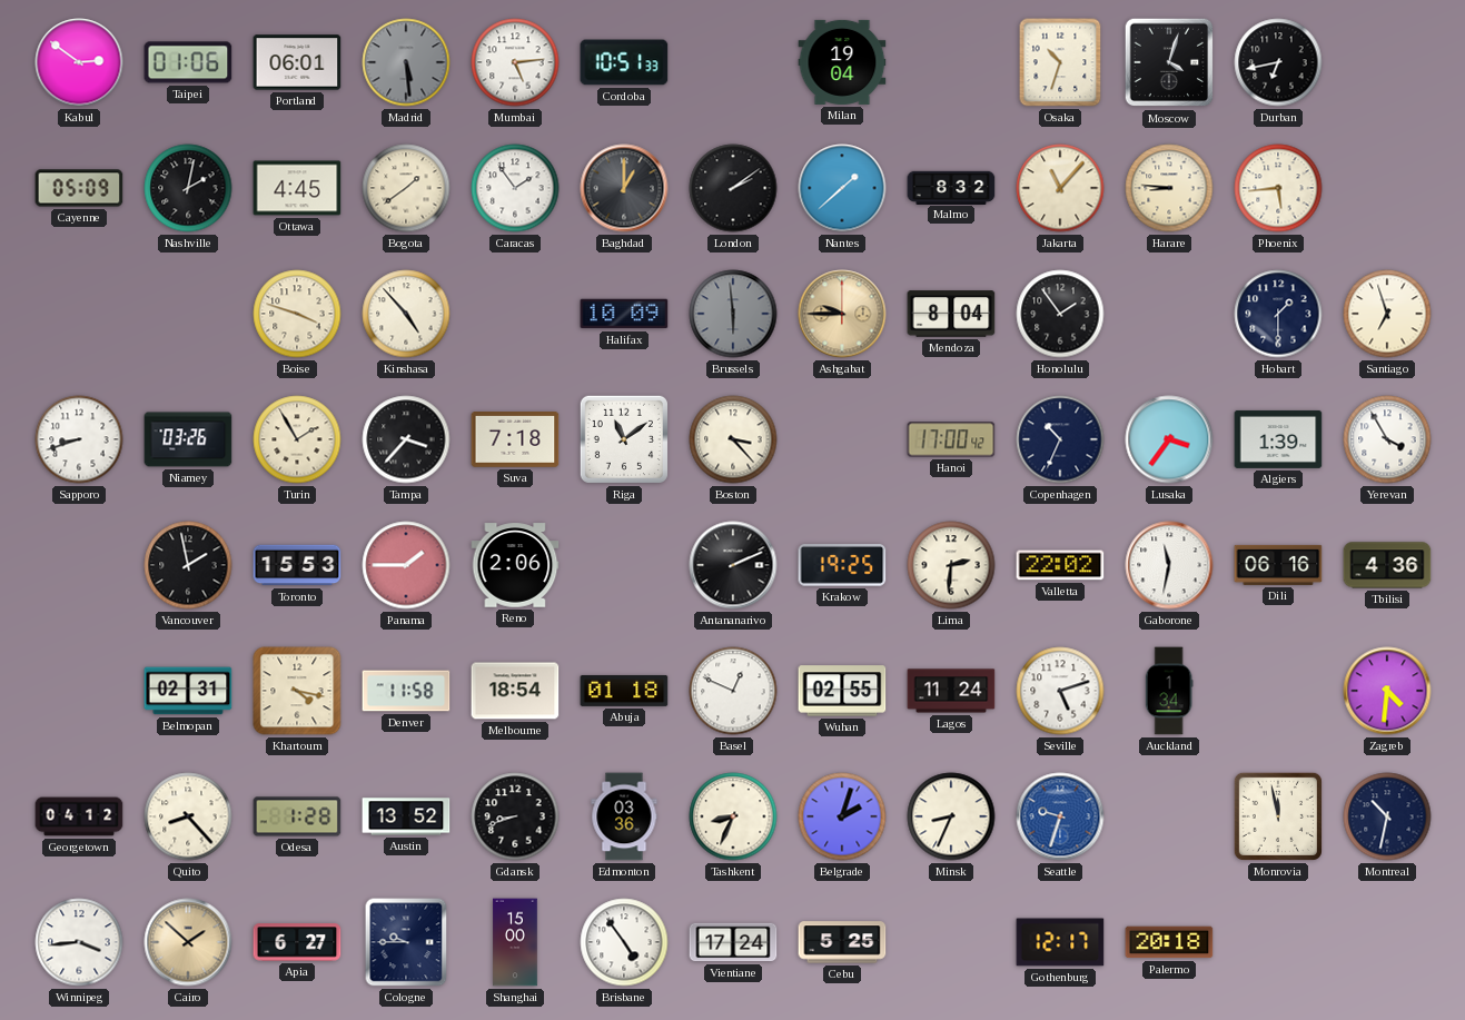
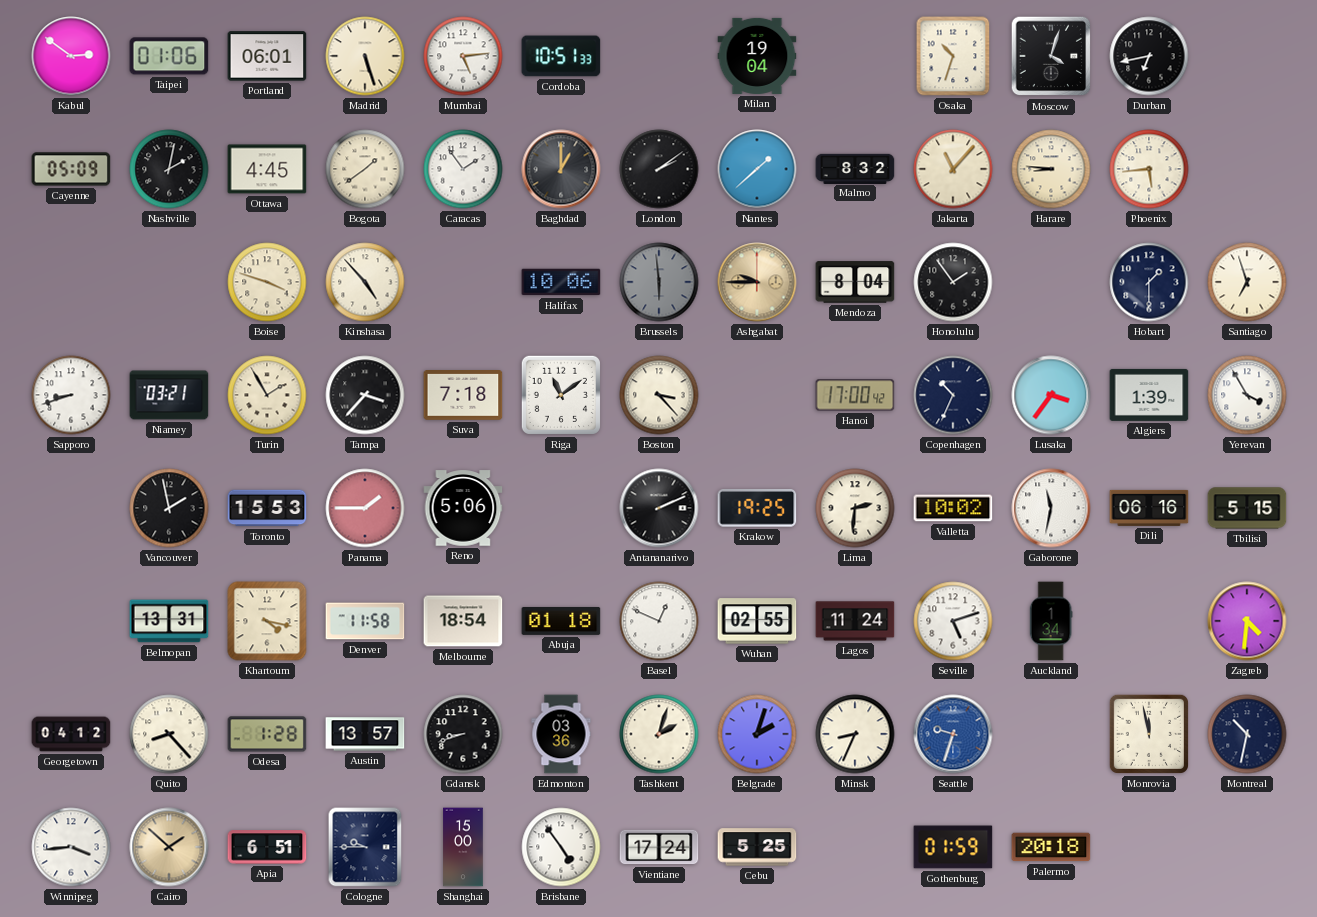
Madrid: 5:29 -> 5:27
Madrid dial: grey -> cream
Halifax: 10:09 -> 10:06
Niamey: 03:26 -> 03:21
Reno: 2:06 -> 5:06
Valletta: 22:02 -> 10:02
Tbilisi: 4:36 -> 5:15
Belmopan: 02:31 -> 13:31
Austin: 13:52 -> 13:57
Tashkent: 8:34 -> 2:03
Apia: 6:27 -> 6:51
Gothenburg: 12:17 -> 01:59
